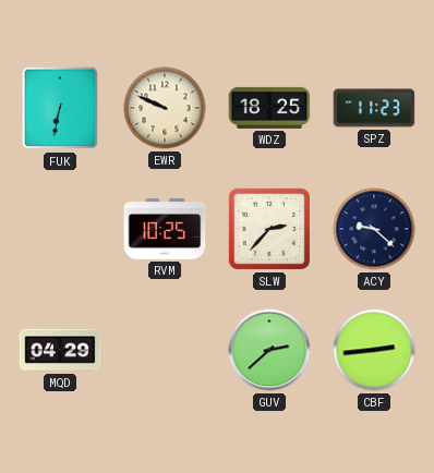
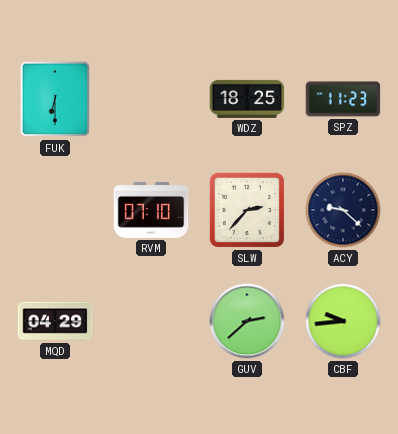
FUK: 6:32 -> 6:30
EWR: 9:49 -> none
RVM: 10:25 -> 07:10
CBF: 2:44 -> 9:44
